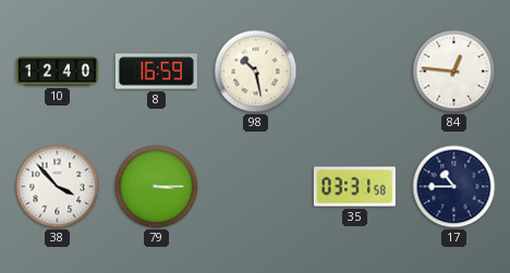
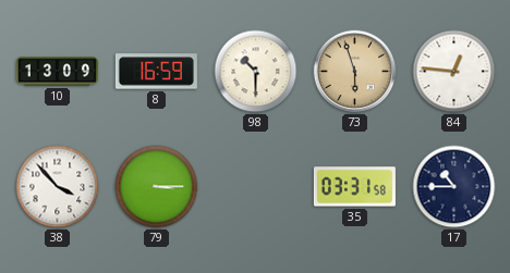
10: 12:40 -> 13:09
98: 10:28 -> 10:30
73: none -> 5:57
